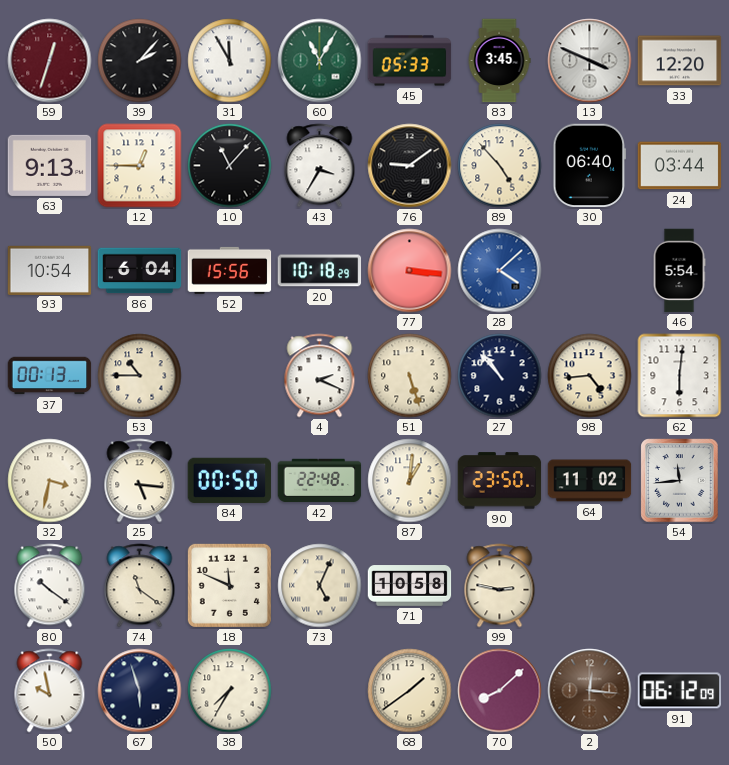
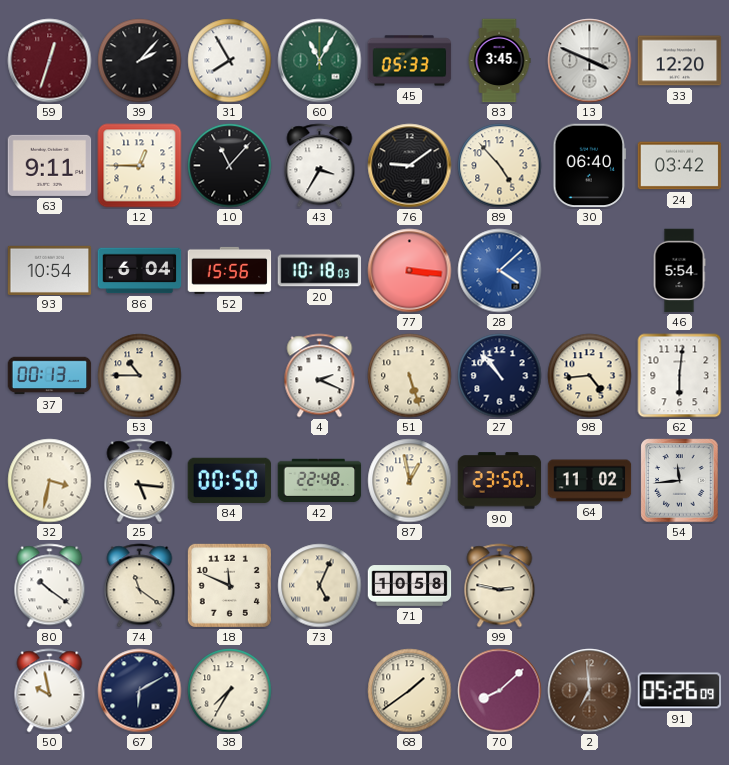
31: 11:55 -> 7:55
63: 9:13 -> 9:11
24: 03:44 -> 03:42
20: 10:18:29 -> 10:18:03
87: 1:01 -> 12:58
67: 5:57 -> 6:10
2: 12:16 -> 6:59
91: 06:12 -> 05:26
